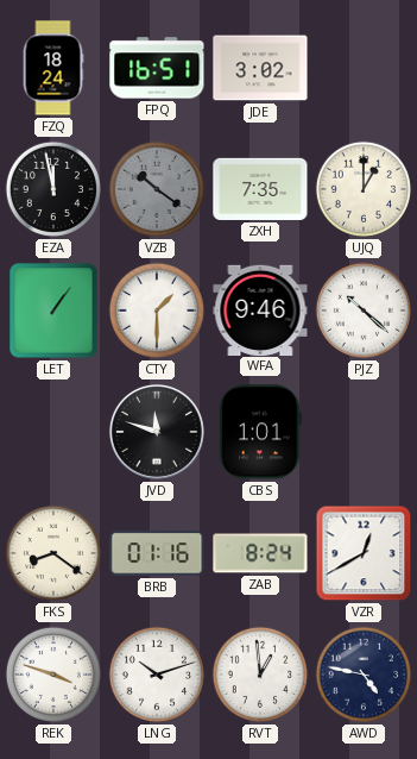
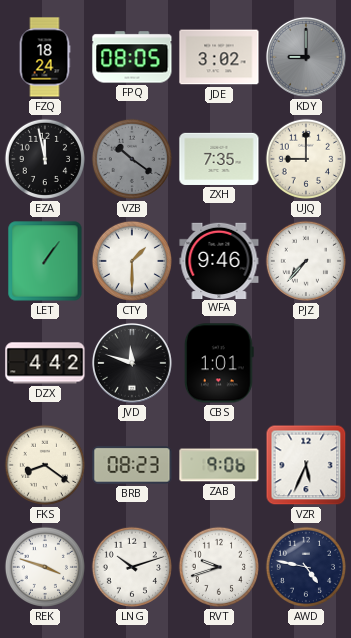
FPQ: 16:51 -> 08:05
KDY: none -> 9:00
UJQ: 1:00 -> 9:00
PJZ: 10:22 -> 7:37
DZX: none -> 4:42
BRB: 01:16 -> 08:23
ZAB: 8:24 -> 9:06
VZR: 12:40 -> 5:34
RVT: 12:59 -> 9:42
